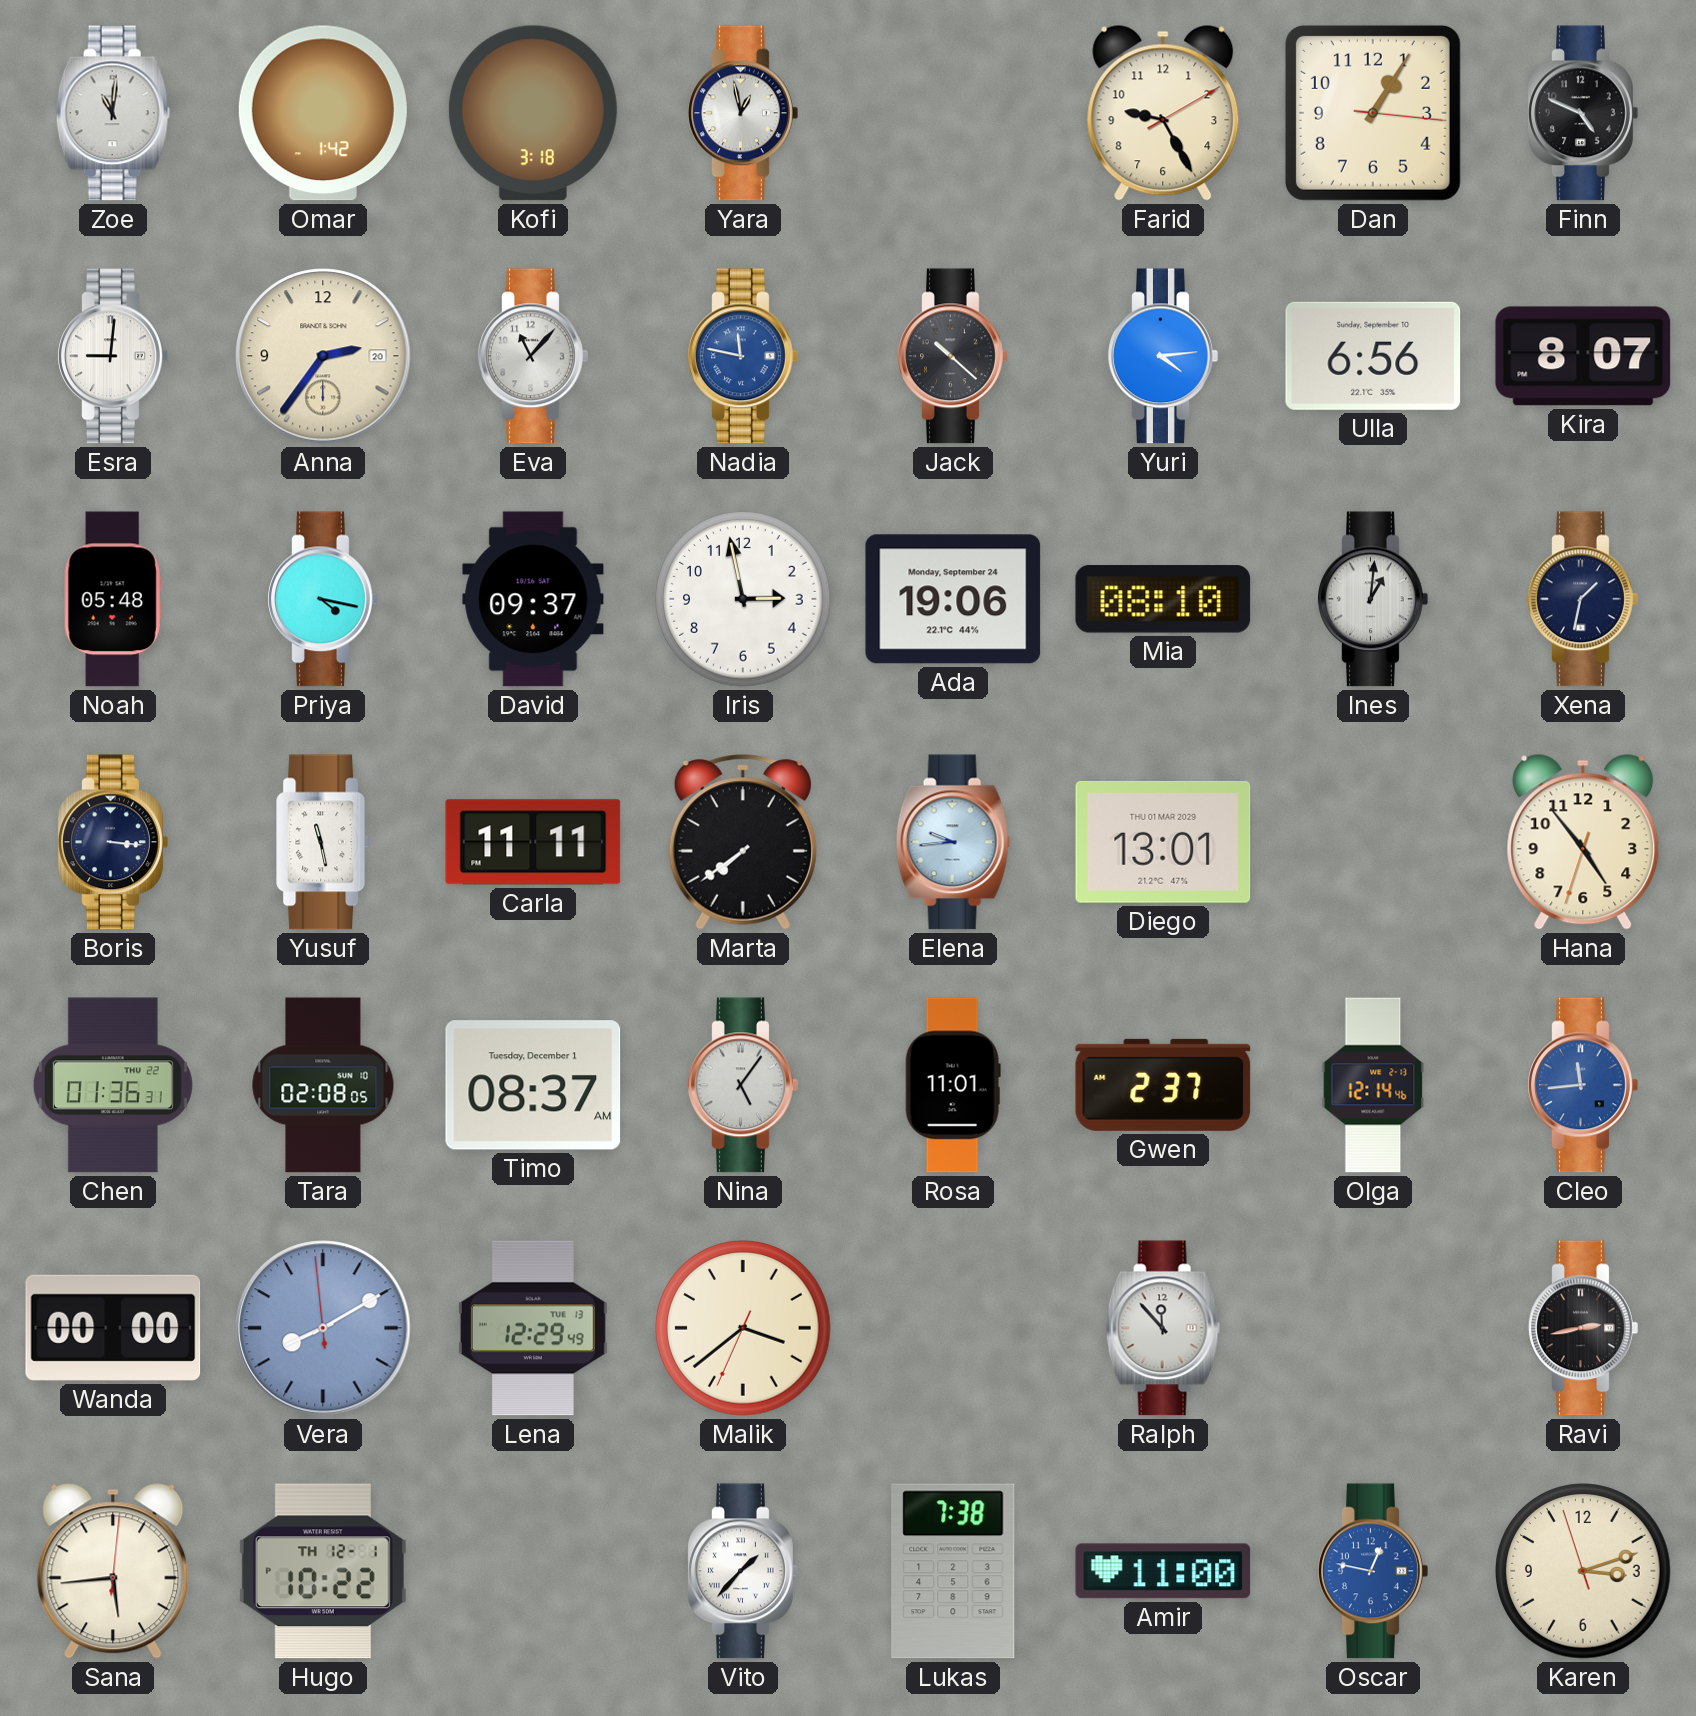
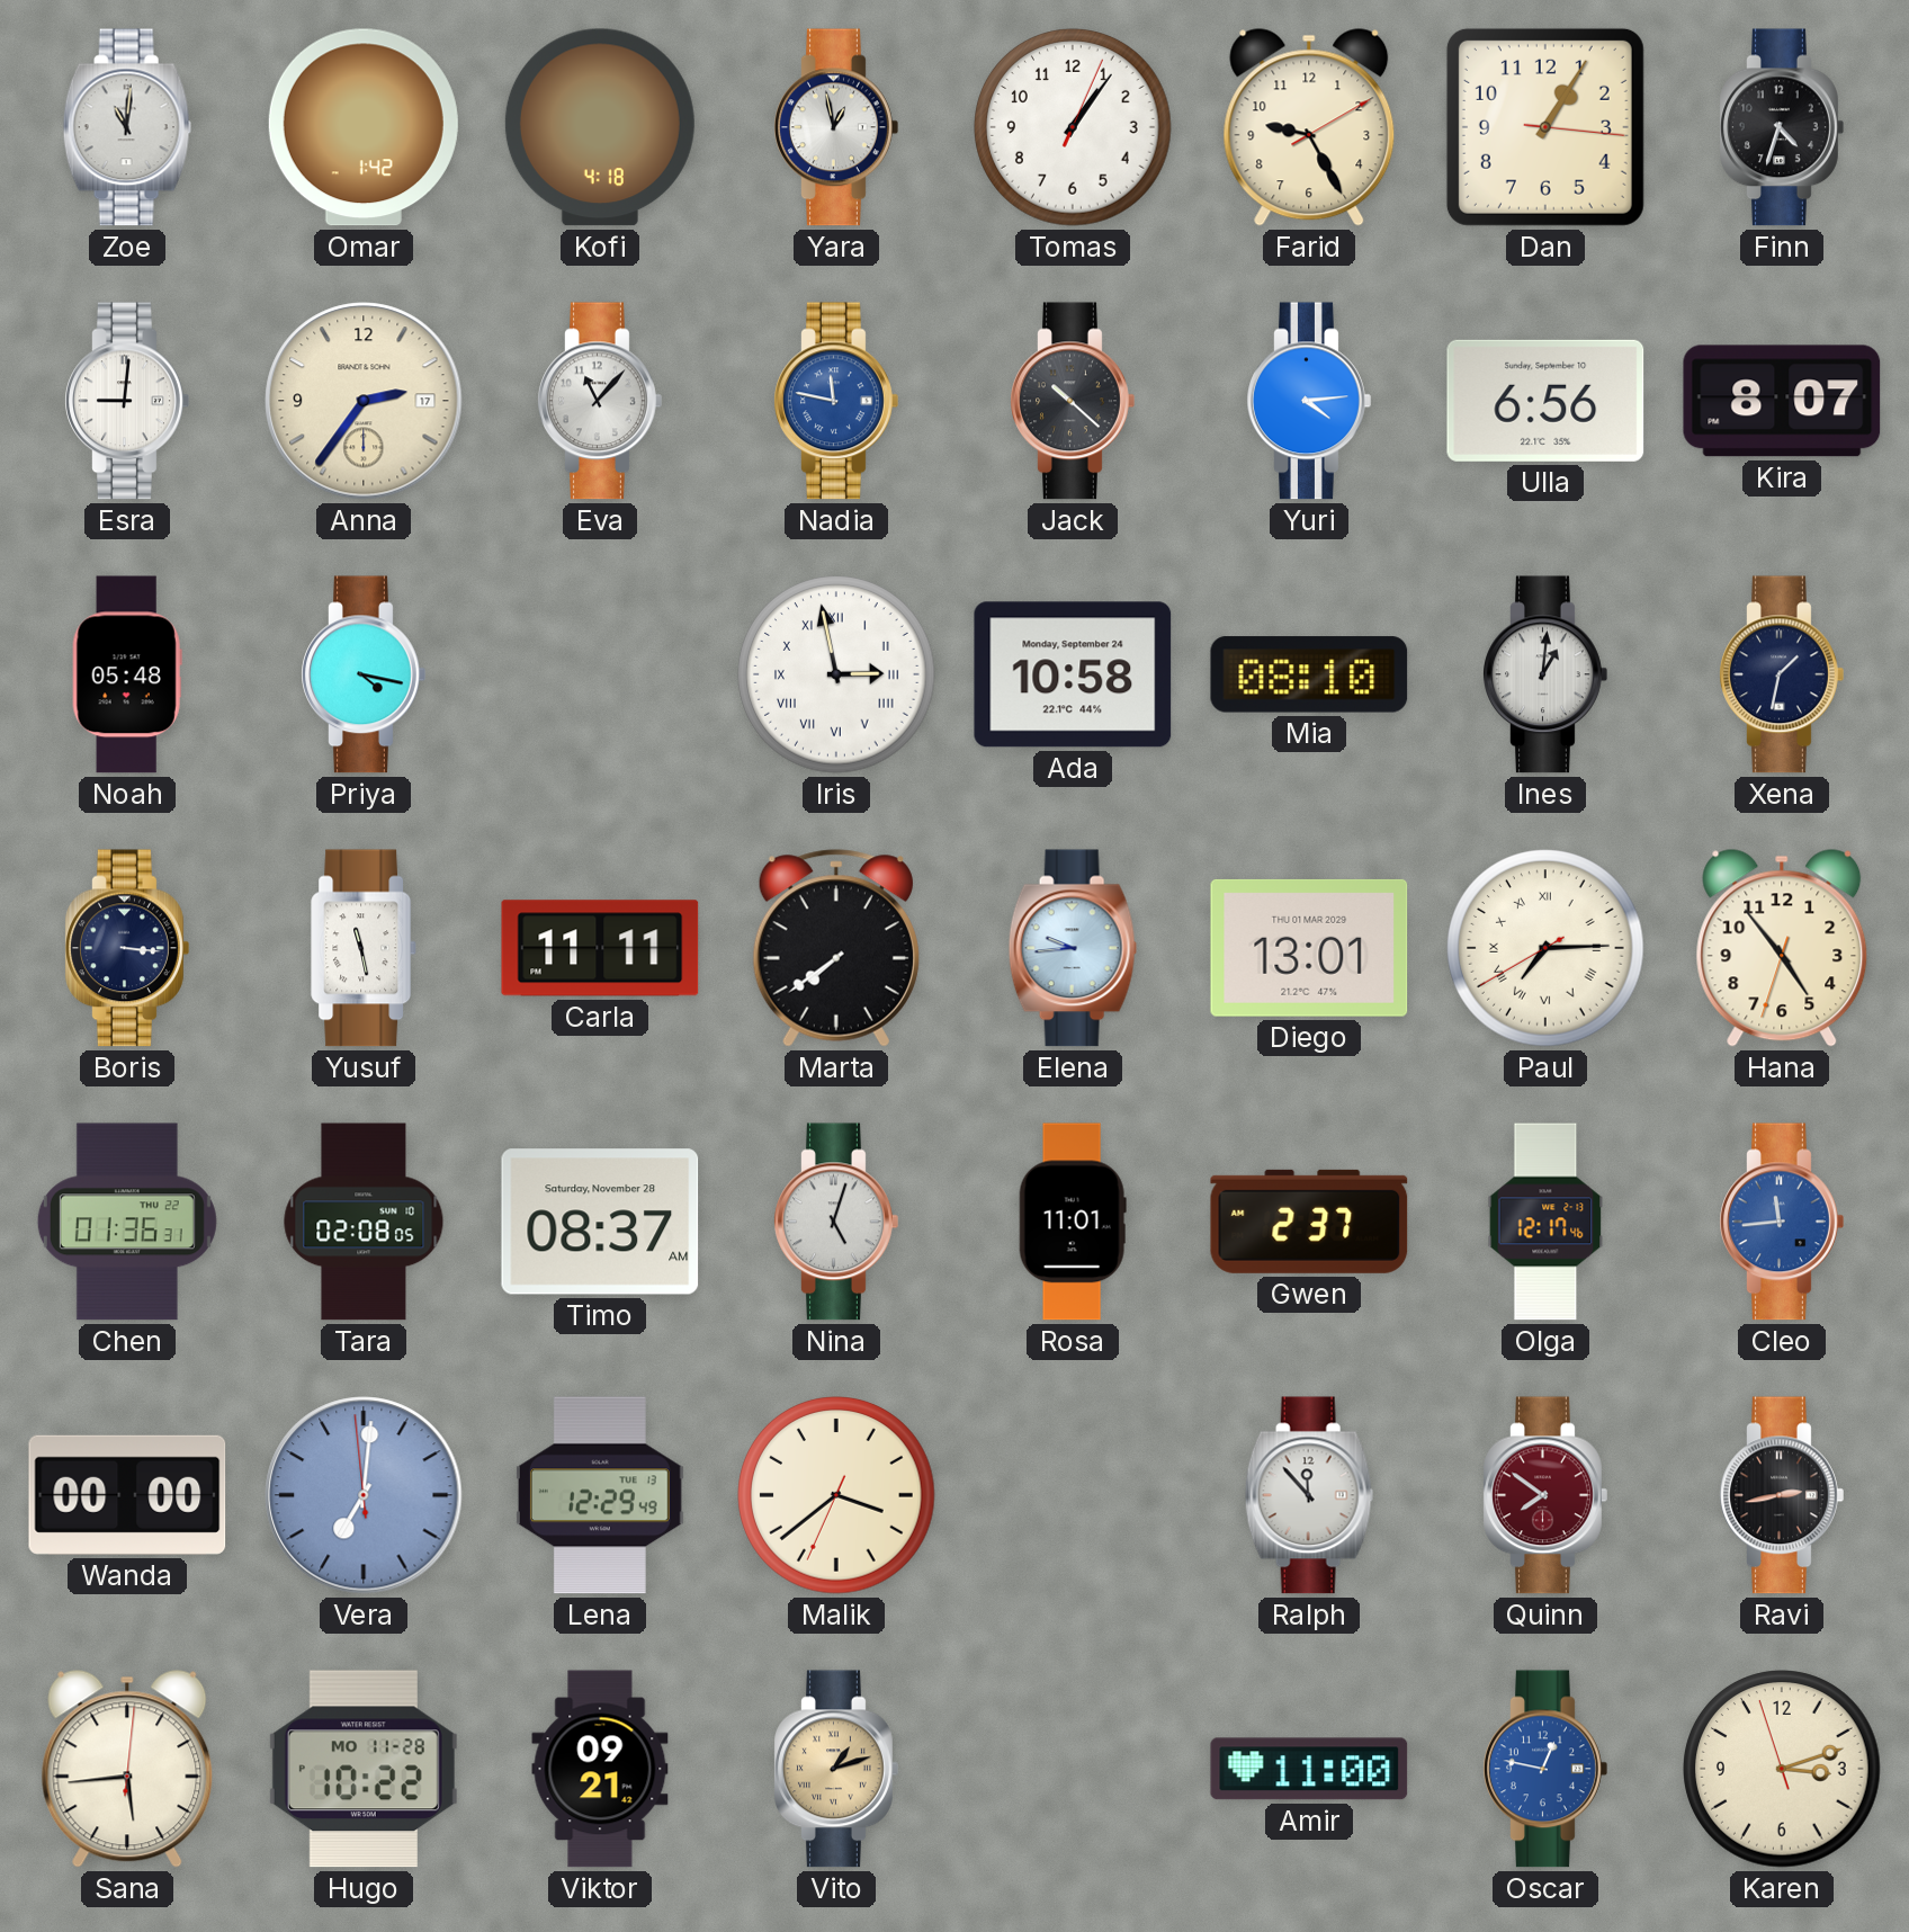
Kofi: 3:18 -> 4:18
Tomas: none -> 1:06
Finn: 4:49 -> 4:33
Anna date: 20 -> 17
David: 09:37 -> none
Iris numerals: Arabic -> Roman
Ada: 19:06 -> 10:58
Paul: none -> 7:14
Timo date: Tuesday, December 1 -> Saturday, November 28
Nina: 5:06 -> 5:03
Olga: 12:14 -> 12:17
Vera: 8:09 -> 7:00
Quinn: none -> 7:51
Hugo date: TH 12-1 -> MO 11-28
Viktor: none -> 09:21
Vito: 1:37 -> 1:12
Vito dial: white -> champagne
Lukas: 7:38 -> none
